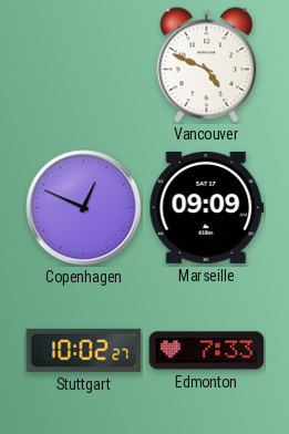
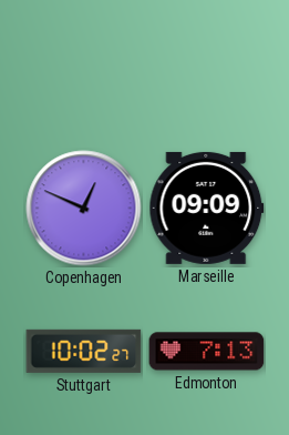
Vancouver: 4:49 -> none
Edmonton: 7:33 -> 7:13
